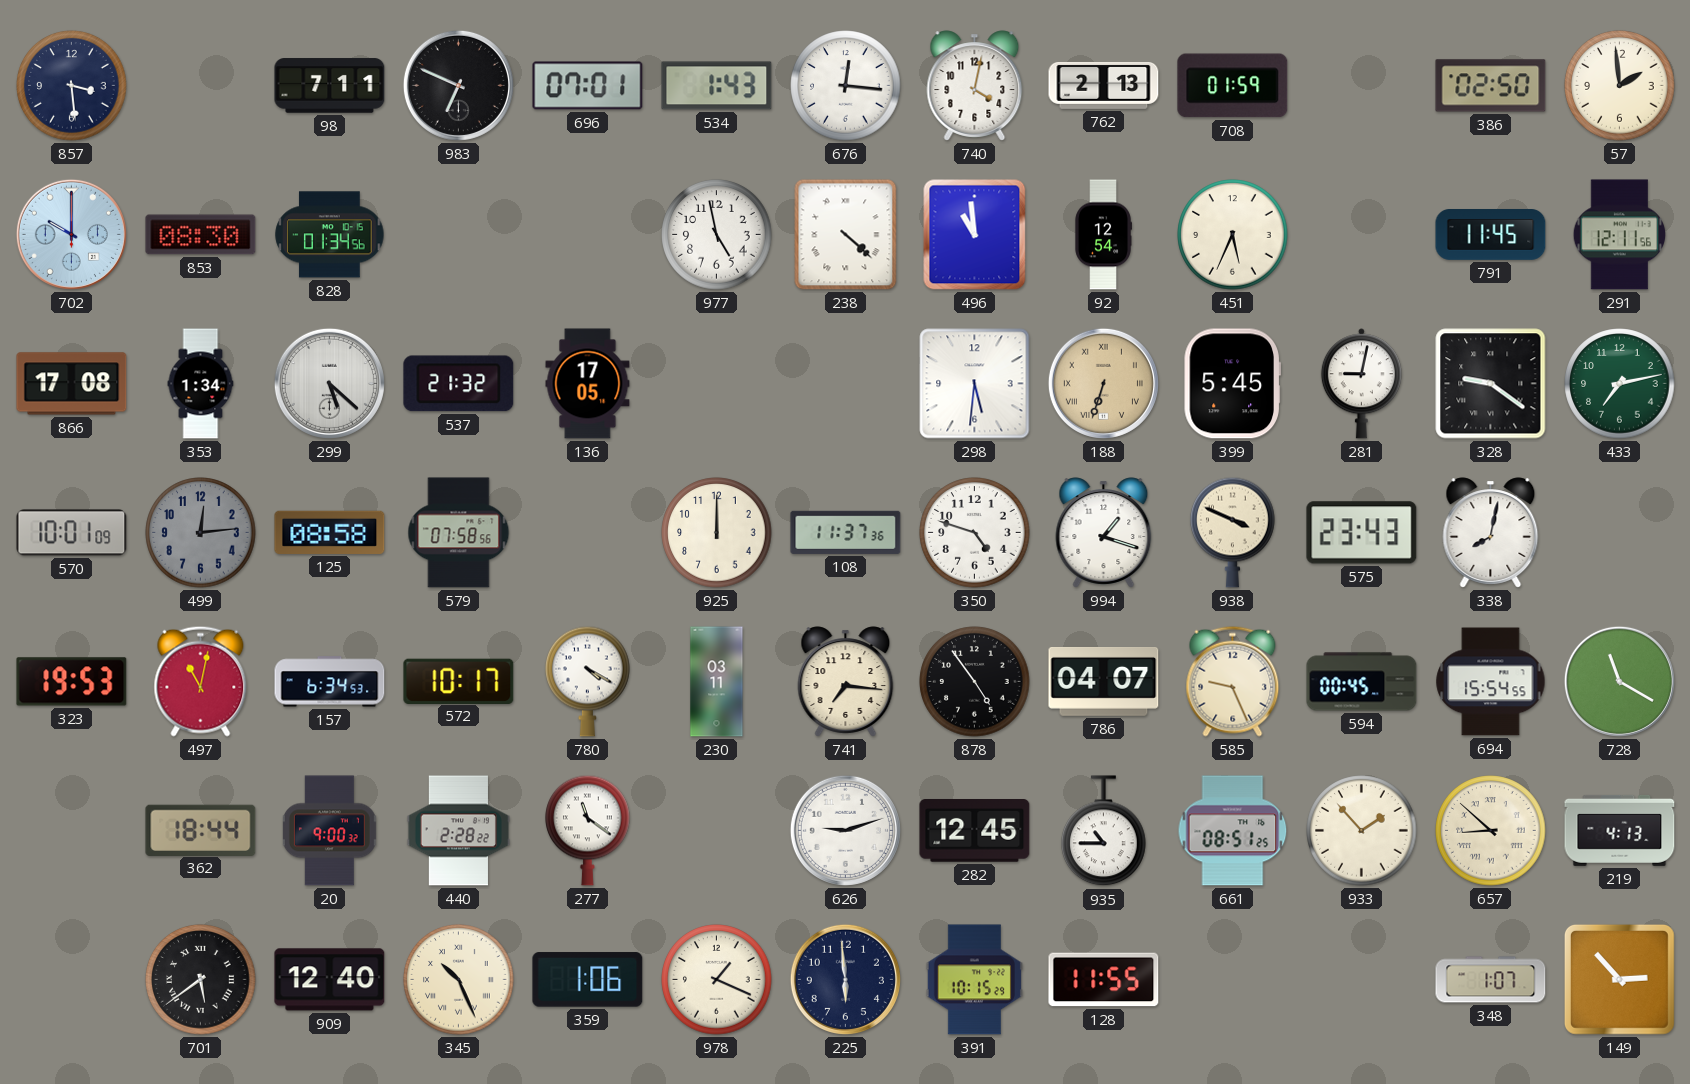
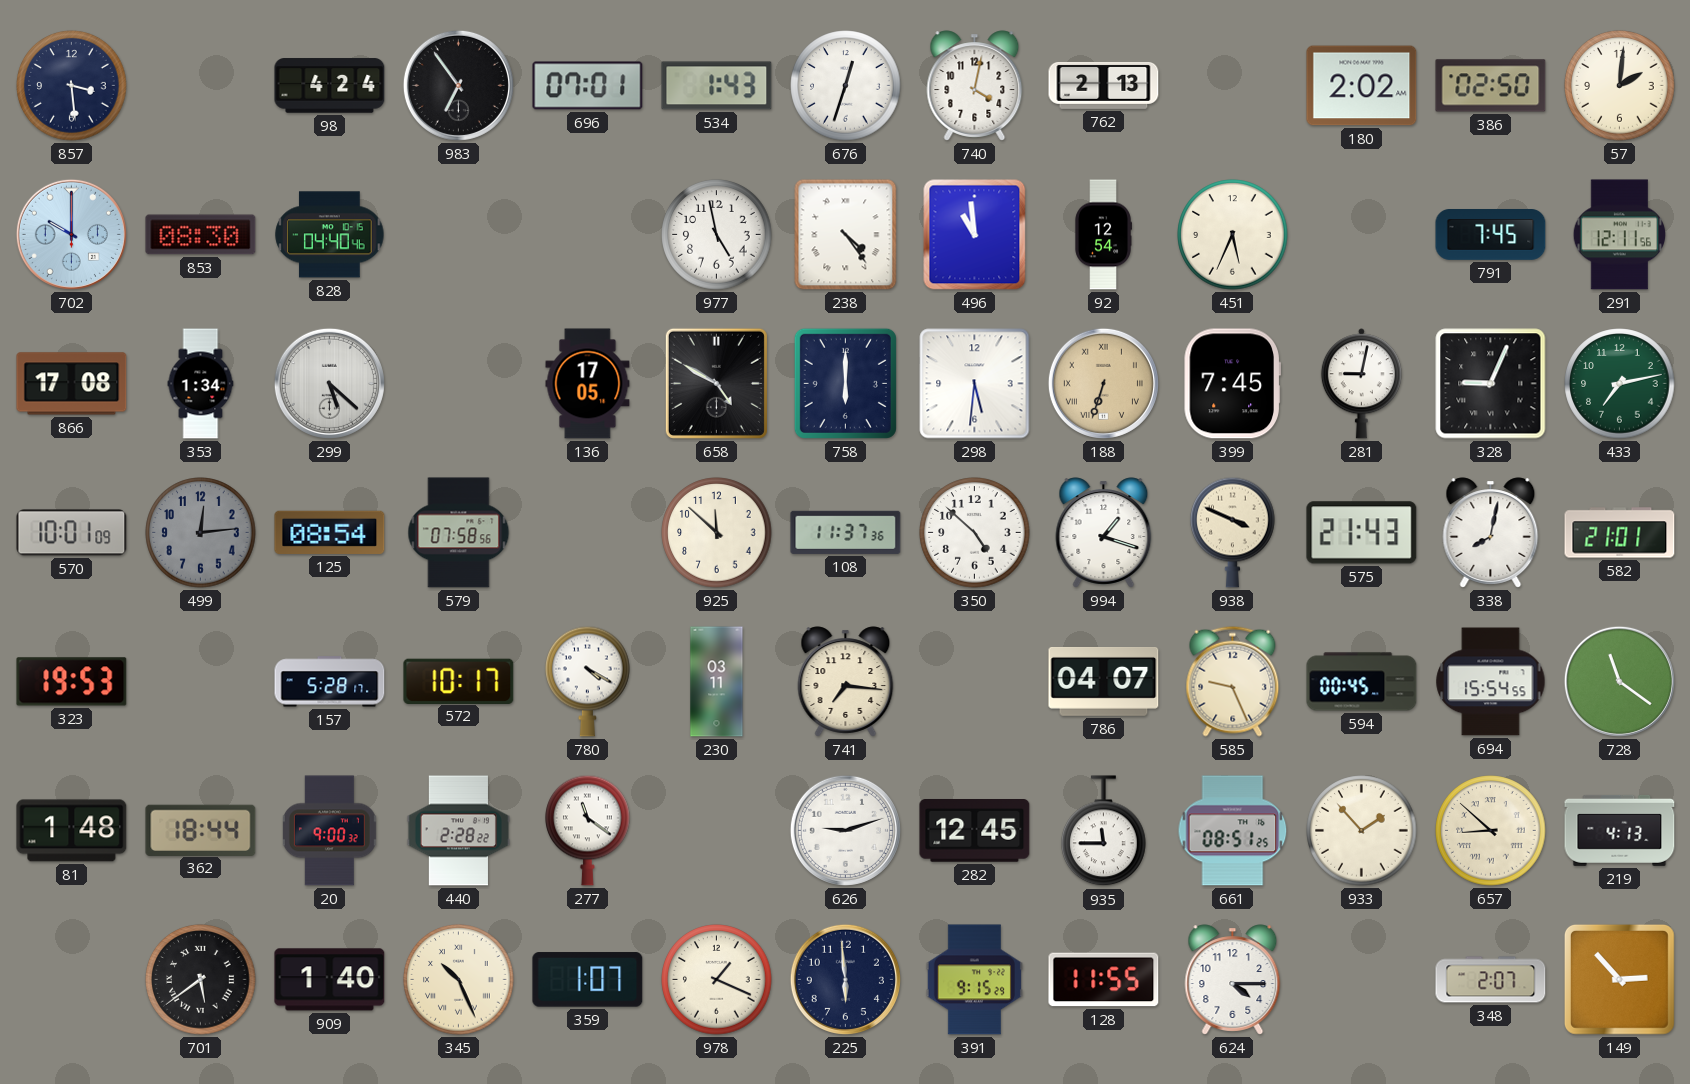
98: 7:11 -> 4:24
983: 6:49 -> 6:54
676: 12:16 -> 12:33
708: 01:59 -> none
180: none -> 2:02
57: 1:59 -> 2:01
828: 01:34 -> 04:40
238: 4:22 -> 4:24
791: 11:45 -> 7:45
537: 21:32 -> none
658: none -> 4:50
758: none -> 6:00
399: 5:45 -> 7:45
328: 9:21 -> 9:04
125: 08:58 -> 08:54
925: 12:00 -> 11:52
350: 4:48 -> 4:52
575: 23:43 -> 21:43
582: none -> 21:01
497: 11:02 -> none
157: 6:34 -> 5:28
878: 4:54 -> none
728: 11:20 -> 11:21
81: none -> 1:48
935: 10:45 -> 11:45
909: 12:40 -> 1:40
359: 1:06 -> 1:07
391: 10:15 -> 9:15
624: none -> 4:15
348: 1:07 -> 2:07
